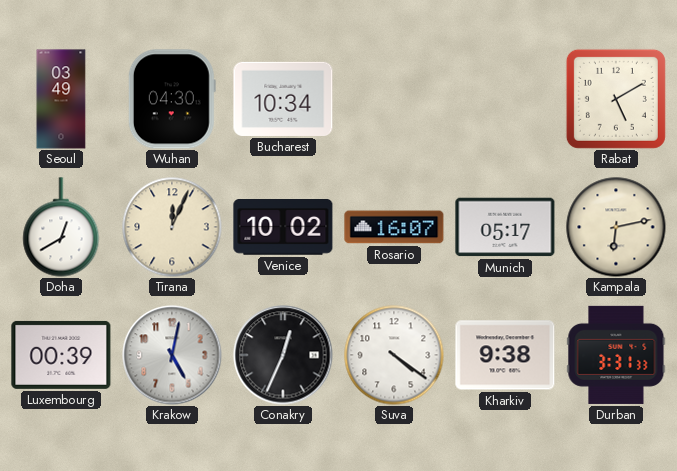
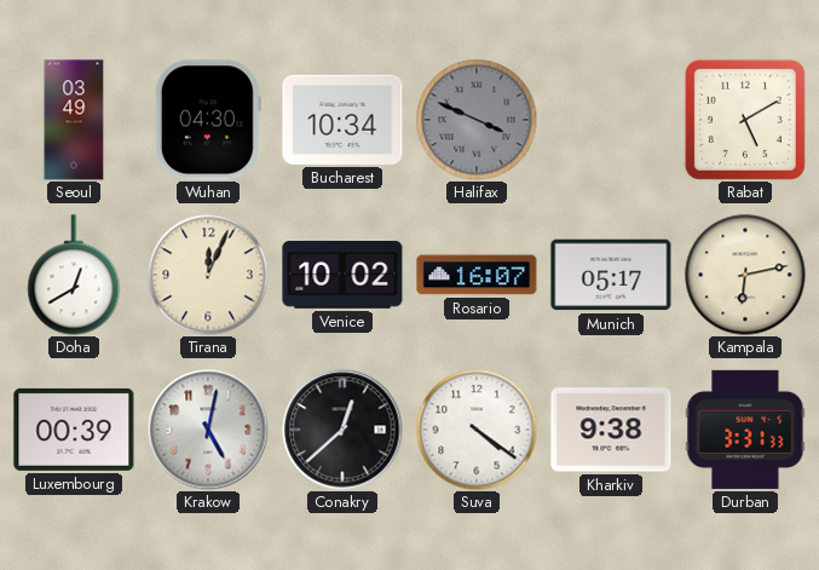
Halifax: none -> 3:49
Conakry: 12:34 -> 12:38
